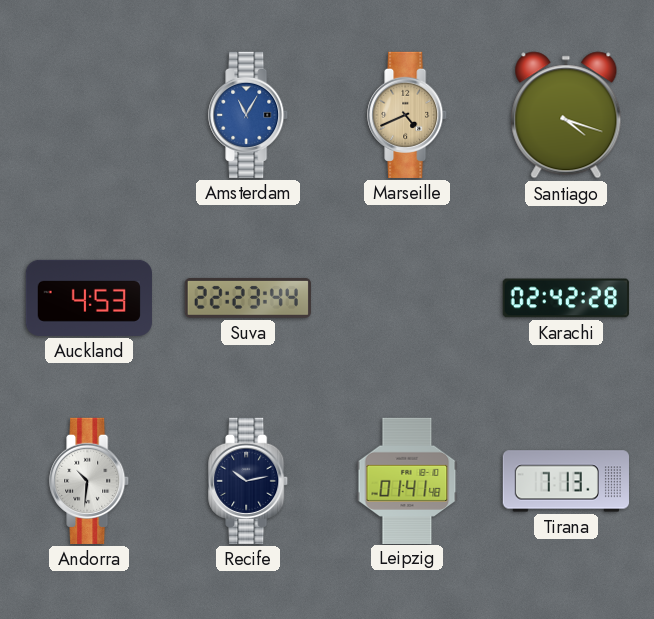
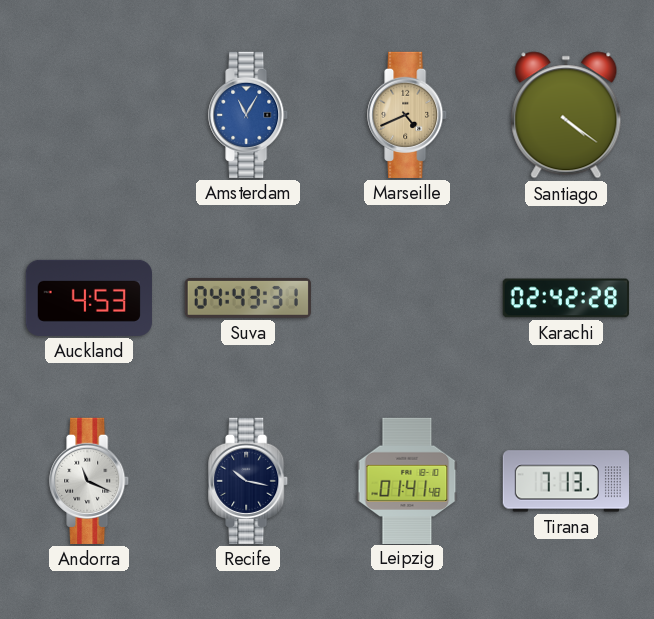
Santiago: 4:18 -> 4:21
Suva: 22:23 -> 04:43
Andorra: 10:31 -> 11:19
Recife: 10:13 -> 10:17
